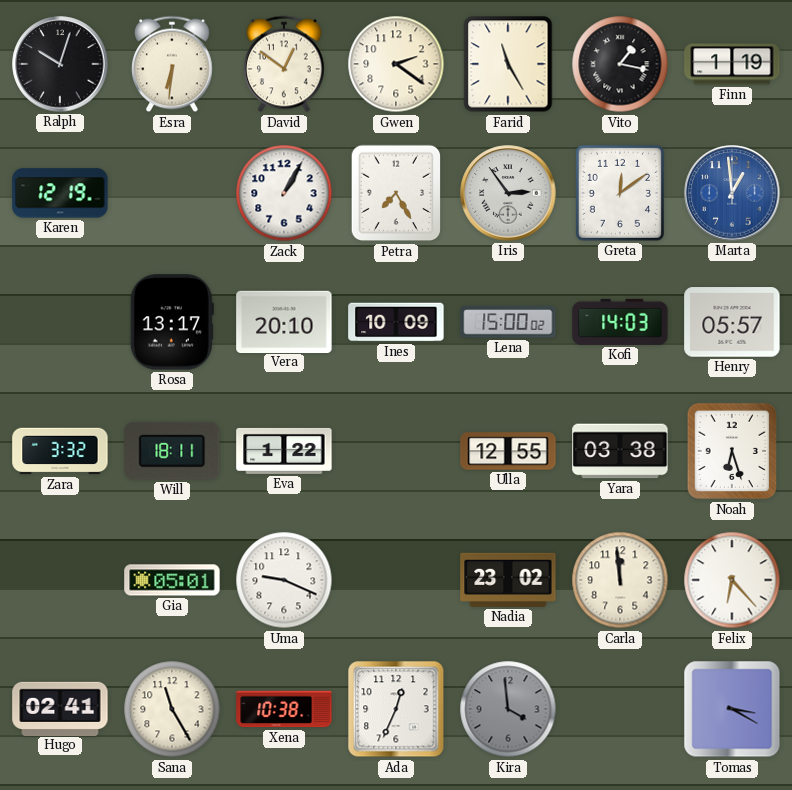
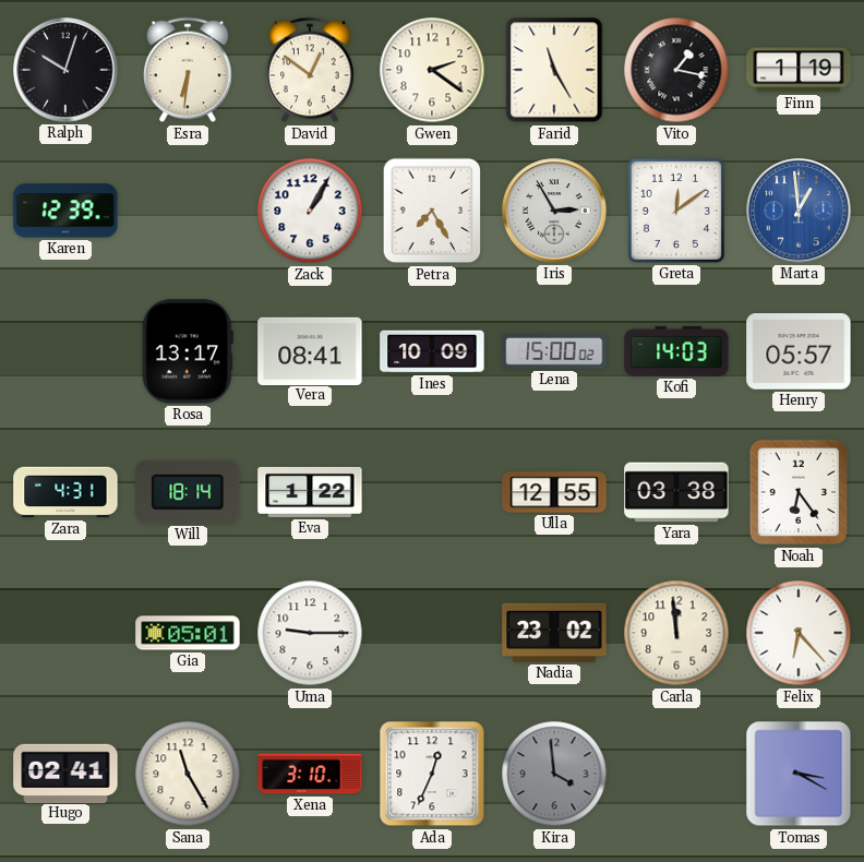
Karen: 12:19 -> 12:39
Iris: 2:54 -> 2:55
Vera: 20:10 -> 08:41
Zara: 3:32 -> 4:31
Will: 18:11 -> 18:14
Noah: 6:27 -> 6:24
Uma: 9:19 -> 9:15
Xena: 10:38 -> 3:10
